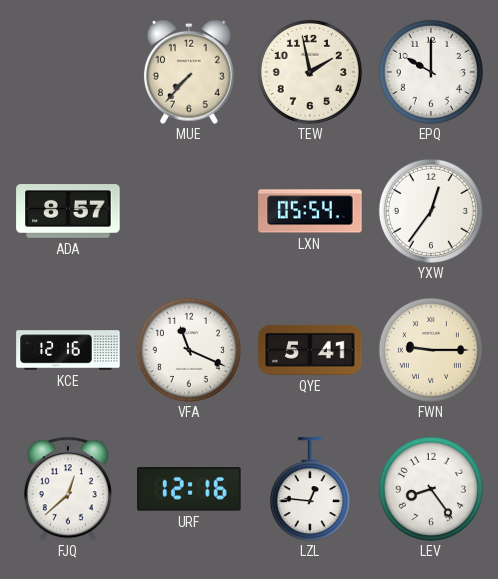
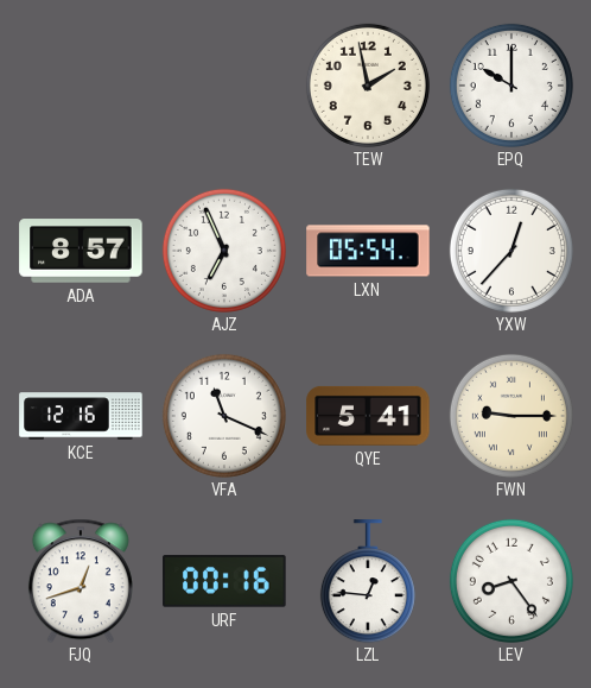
MUE: 7:37 -> none
AJZ: none -> 6:56
YXW: 12:36 -> 12:37
FJQ: 12:38 -> 12:42
URF: 12:16 -> 00:16
